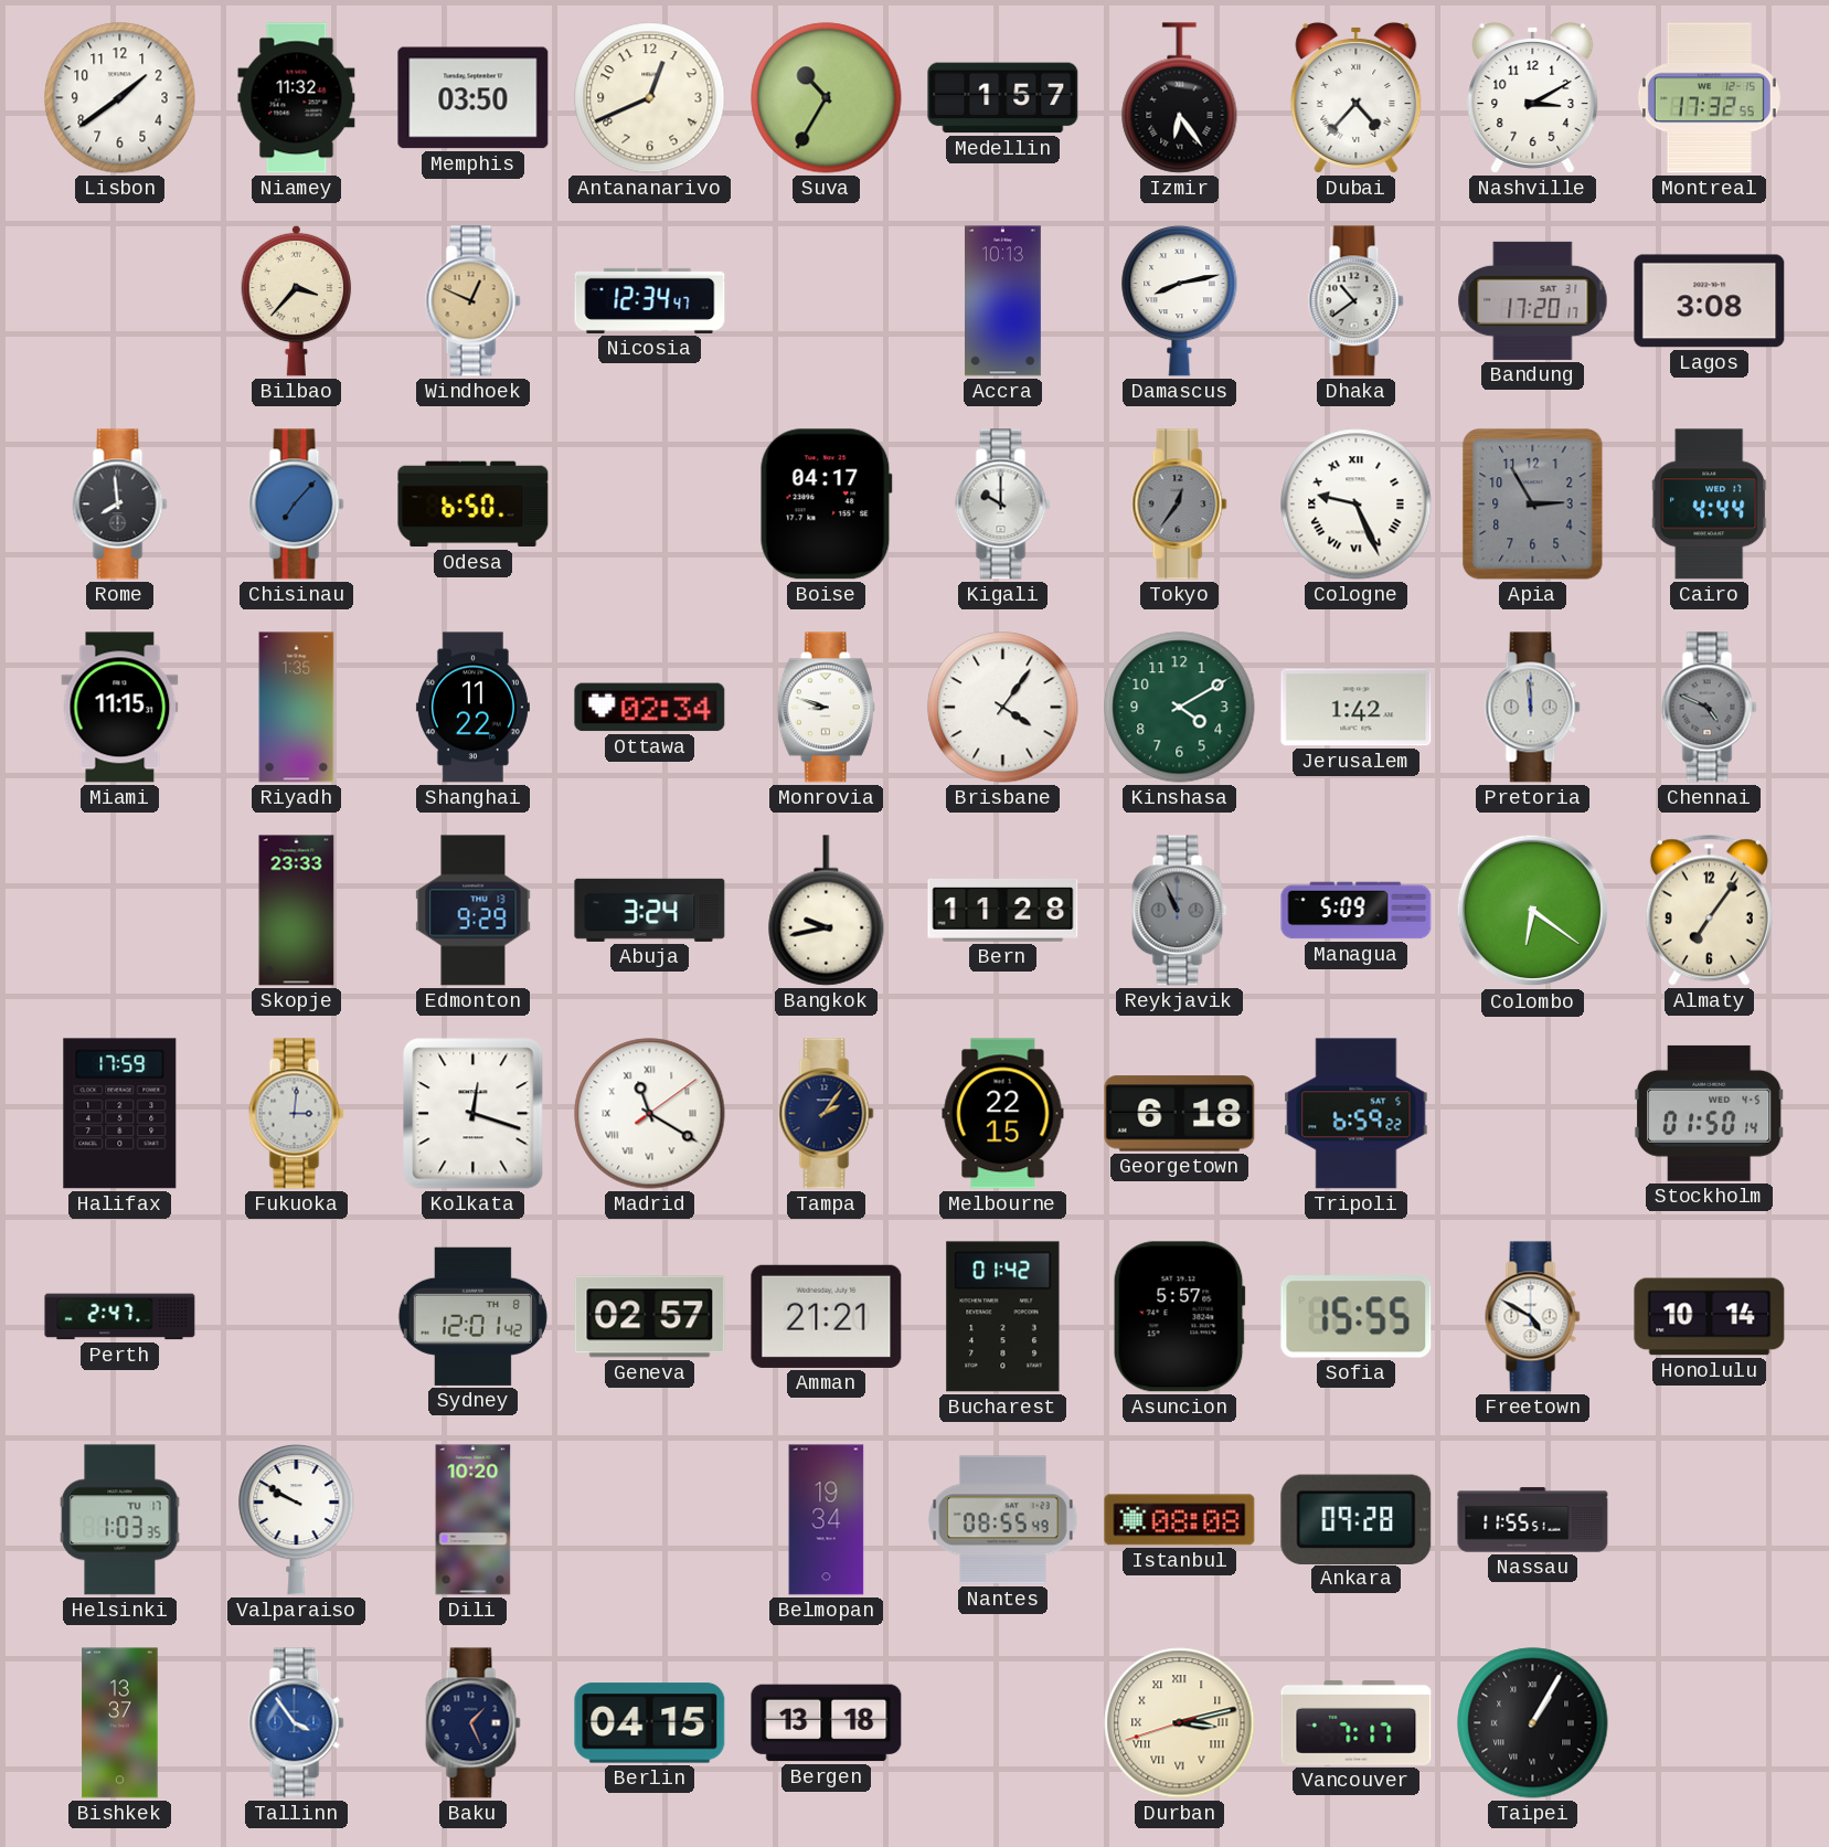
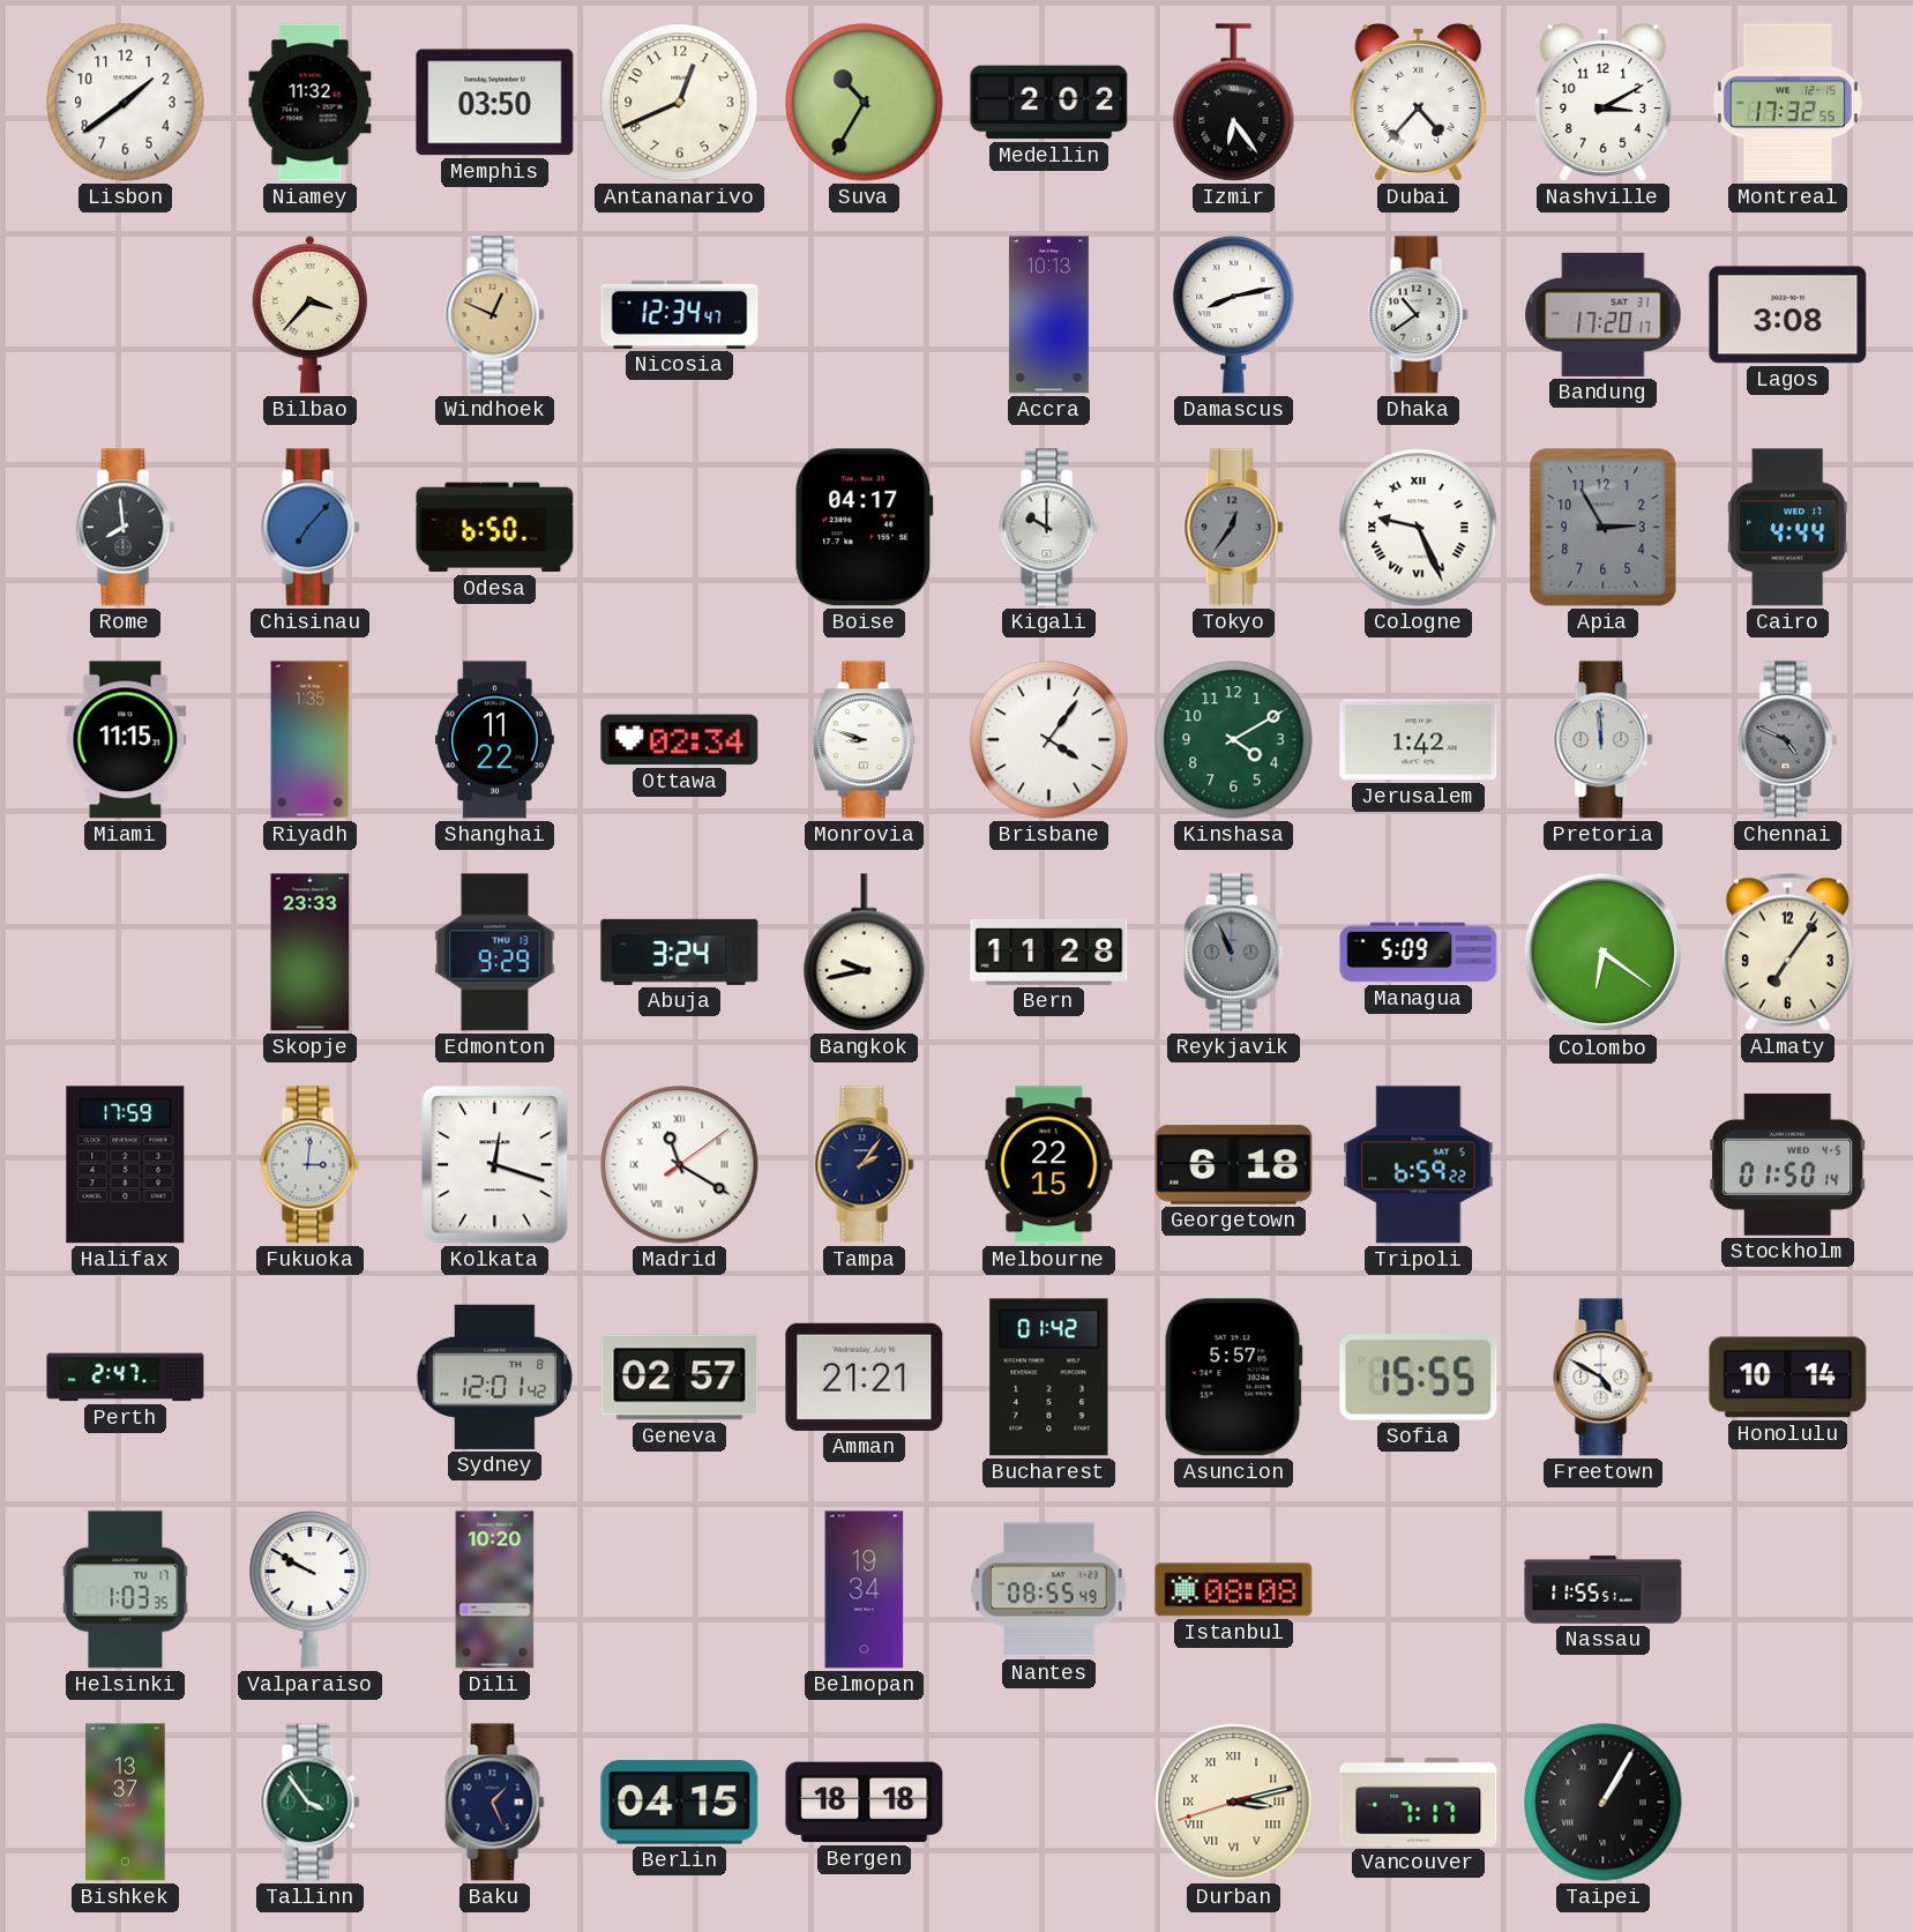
Medellin: 1:57 -> 2:02
Ankara: 09:28 -> none
Tallinn dial: blue -> green
Bergen: 13:18 -> 18:18
